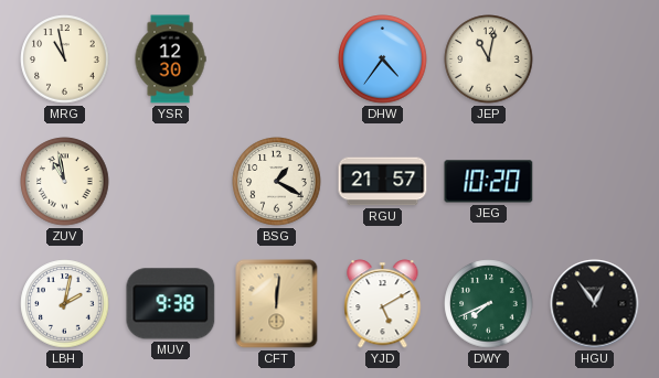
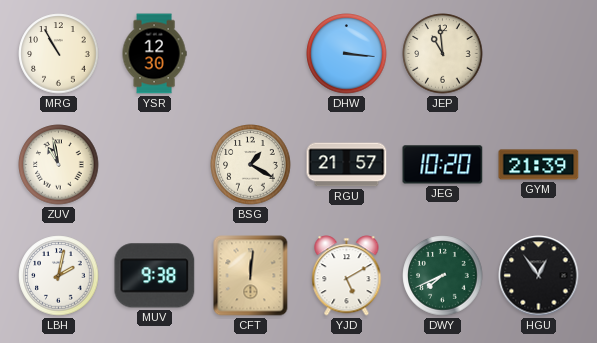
MRG: 10:58 -> 10:55
DHW: 4:36 -> 3:16
JEP: 11:02 -> 10:59
GYM: none -> 21:39
